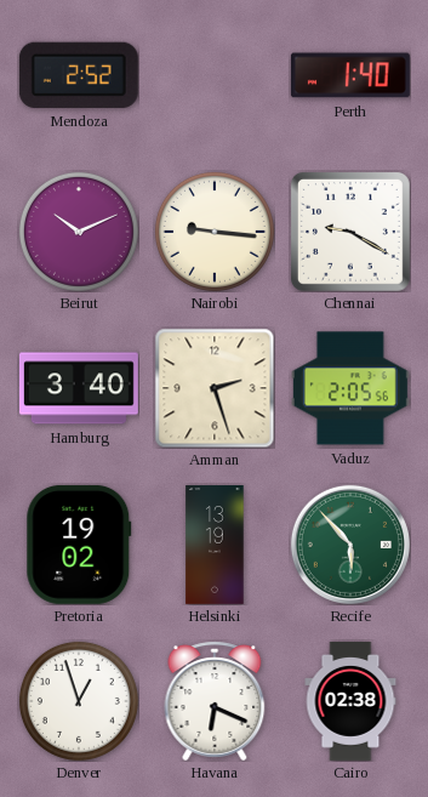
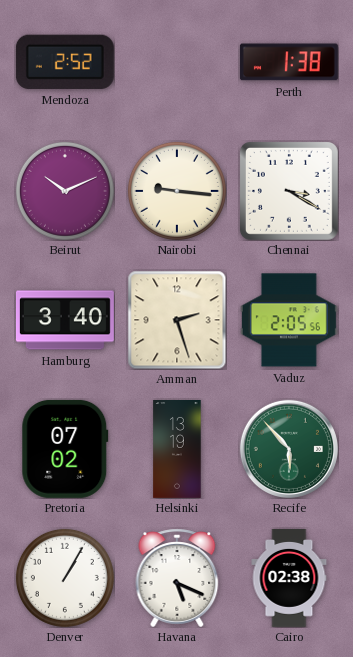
Perth: 1:40 -> 1:38
Chennai: 9:20 -> 3:20
Pretoria: 19:02 -> 07:02
Denver: 12:57 -> 1:05
Havana: 6:19 -> 5:19
